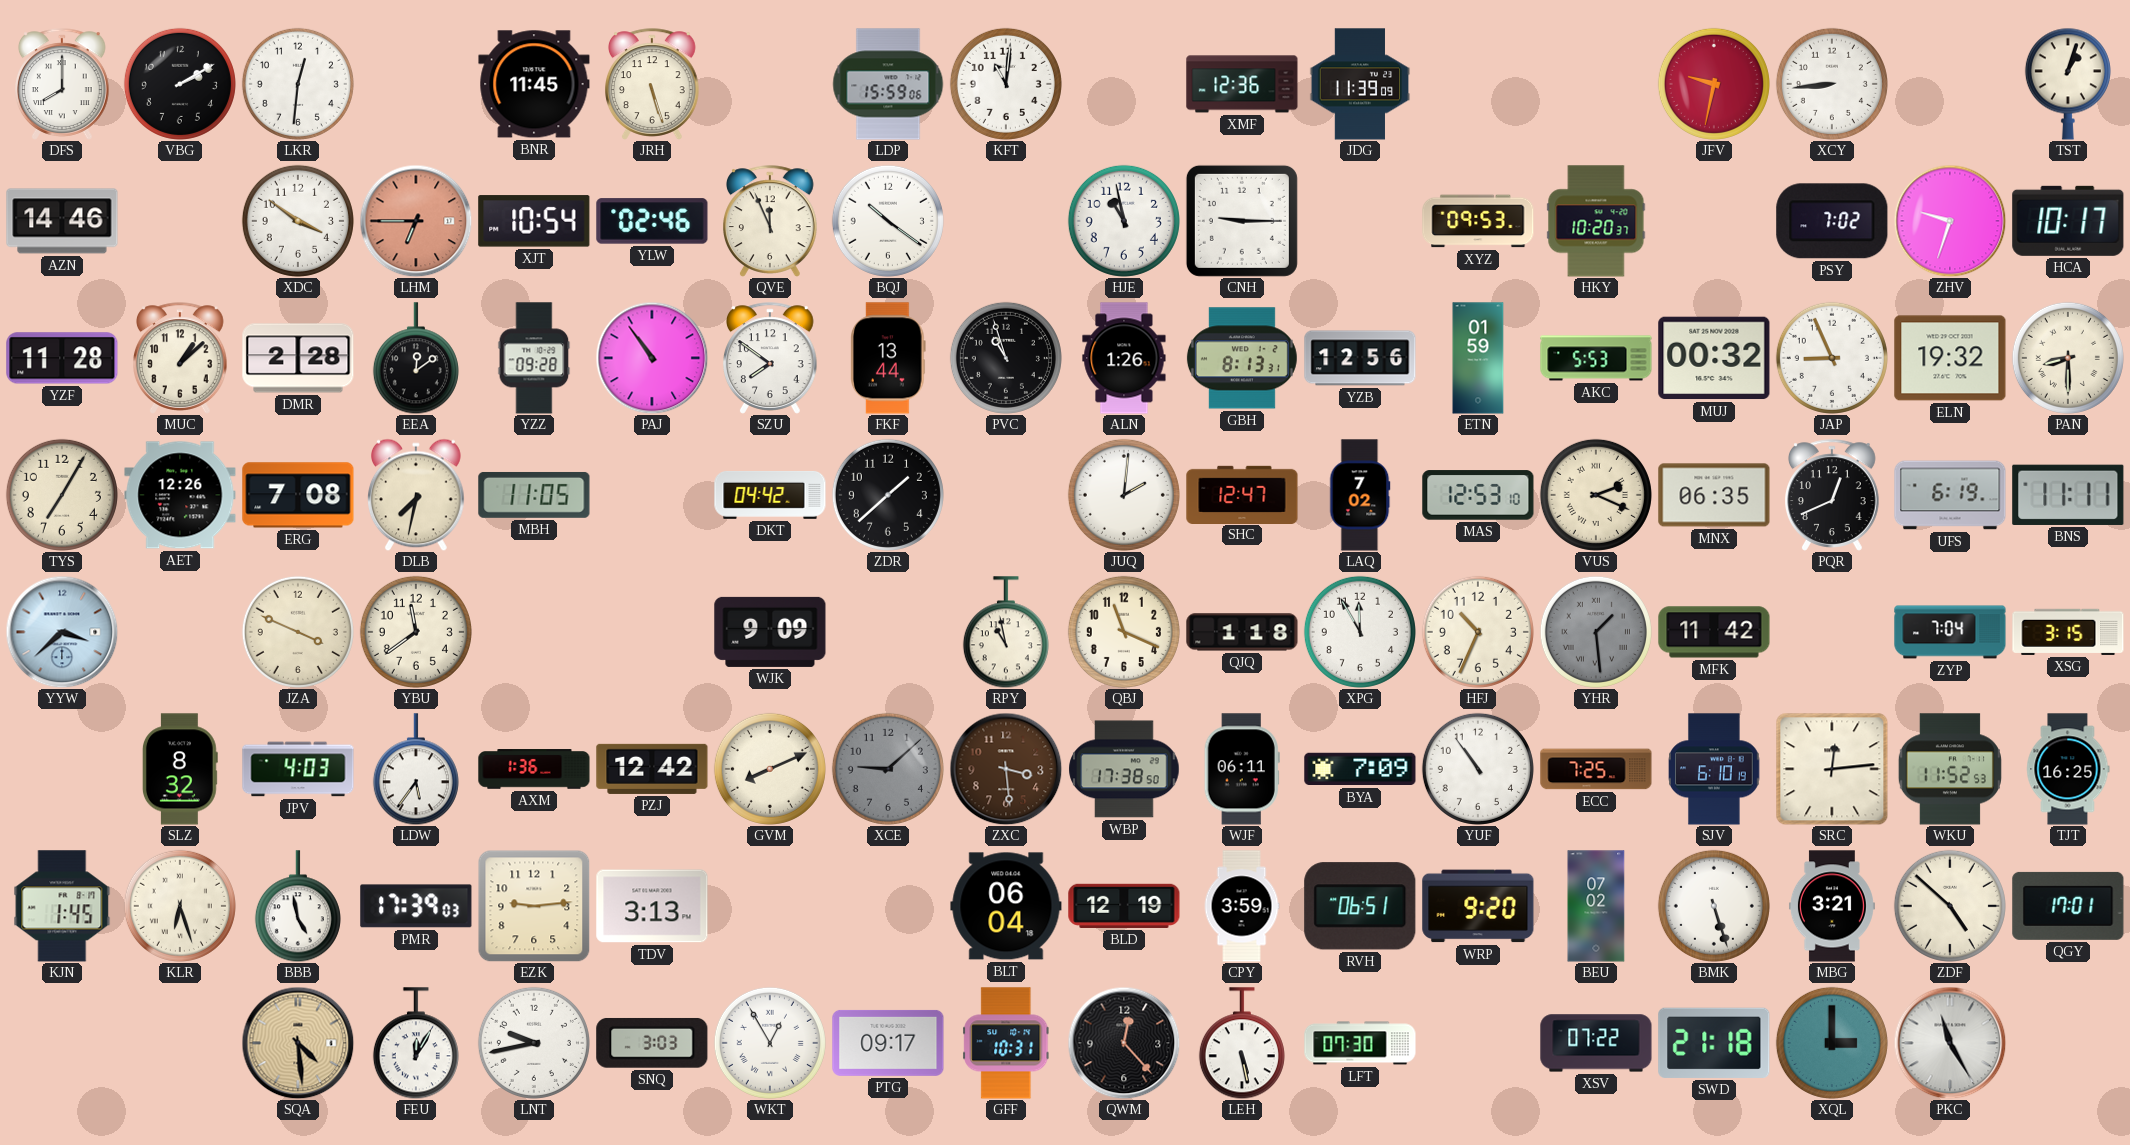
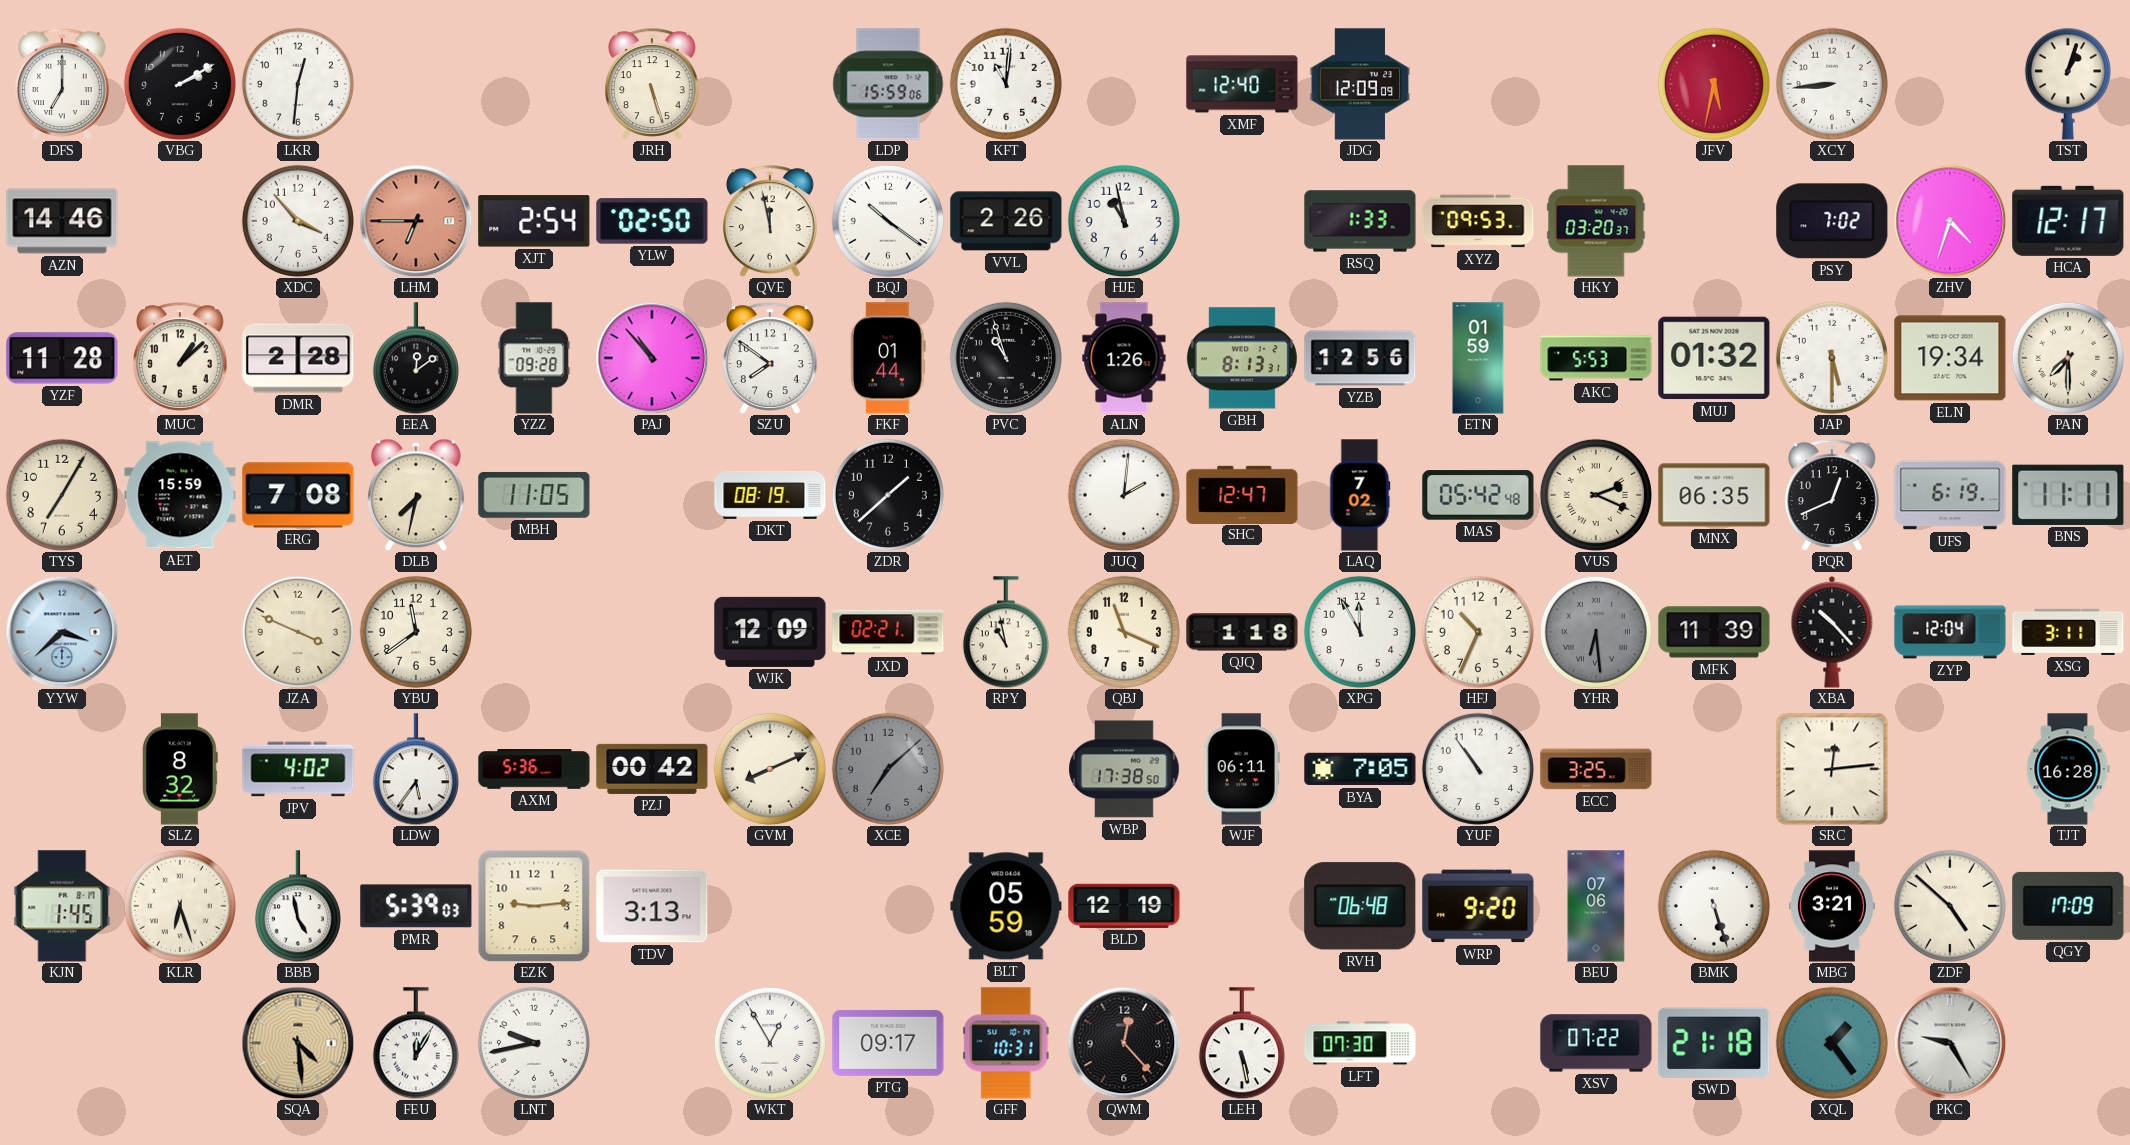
DFS: 8:00 -> 7:00
BNR: 11:45 -> none
XMF: 12:36 -> 12:40
JDG: 11:39 -> 12:09
JFV: 9:32 -> 5:32
XDC: 3:51 -> 3:53
XJT: 10:54 -> 2:54
YLW: 02:46 -> 02:50
QVE: 11:56 -> 11:58
VVL: none -> 2:26
CNH: 9:15 -> none
RSQ: none -> 1:33
HKY: 10:20 -> 03:20
ZHV: 9:33 -> 4:33
HCA: 10:17 -> 12:17
PAJ: 10:54 -> 10:53
FKF: 13:44 -> 01:44
MUJ: 00:32 -> 01:32
JAP: 8:56 -> 5:30
ELN: 19:32 -> 19:34
PAN: 8:30 -> 7:30
AET: 12:26 -> 15:59
DKT: 04:42 -> 08:19
MAS: 12:53 -> 05:42
WJK: 9:09 -> 12:09
JXD: none -> 02:21
YHR: 1:29 -> 6:29
MFK: 11:42 -> 11:39
XBA: none -> 10:23
ZYP: 7:04 -> 12:04
XSG: 3:15 -> 3:11
JPV: 4:03 -> 4:02
AXM: 1:36 -> 5:36
PZJ: 12:42 -> 00:42
XCE: 9:08 -> 7:08
ZXC: 3:29 -> none
BYA: 7:09 -> 7:05
ECC: 7:25 -> 3:25
SJV: 6:10 -> none
WKU: 11:52 -> none
TJT: 16:25 -> 16:28
PMR: 17:39 -> 5:39
BLT: 06:04 -> 05:59
CPY: 3:59 -> none
RVH: 06:51 -> 06:48
BEU: 07:02 -> 07:06
QGY: 17:01 -> 17:09
SNQ: 3:03 -> none
XQL: 3:00 -> 1:24
PKC: 11:25 -> 9:25
